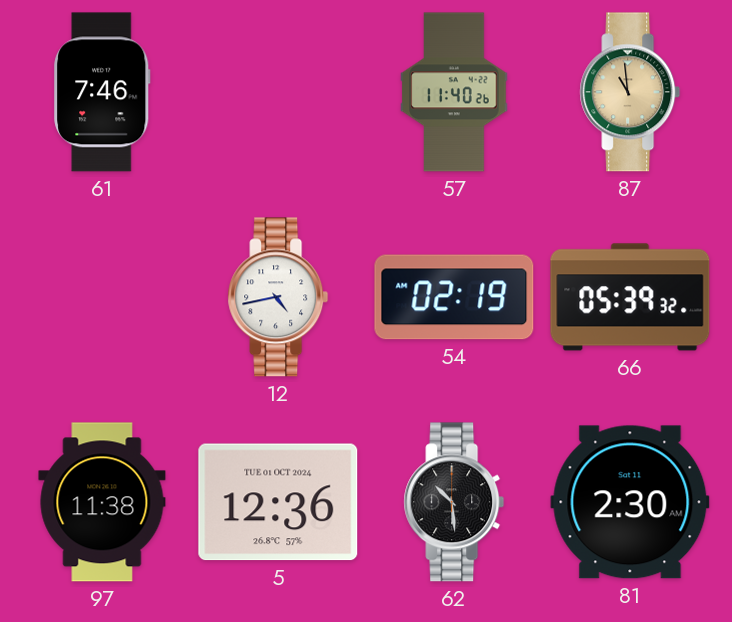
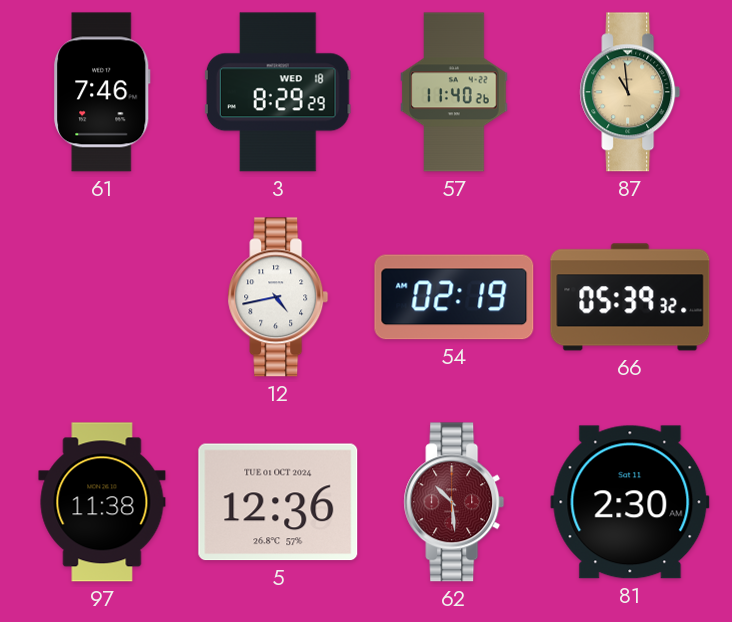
3: none -> 8:29
62 dial: black -> burgundy
